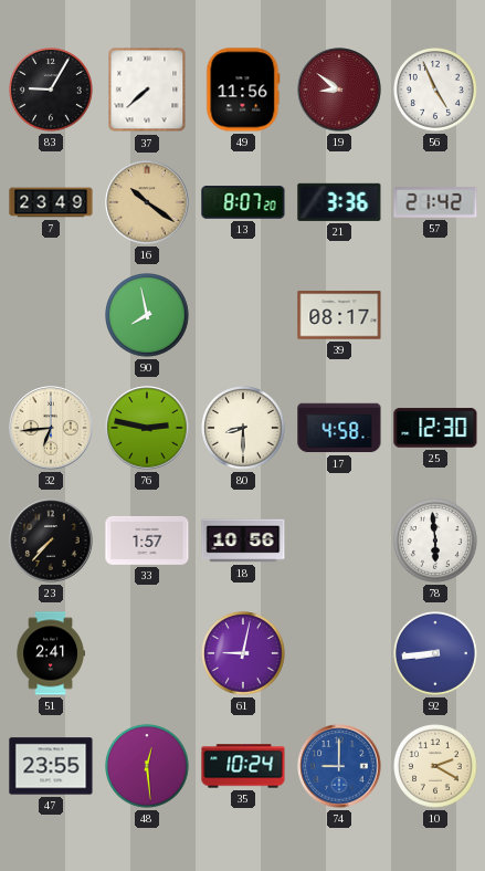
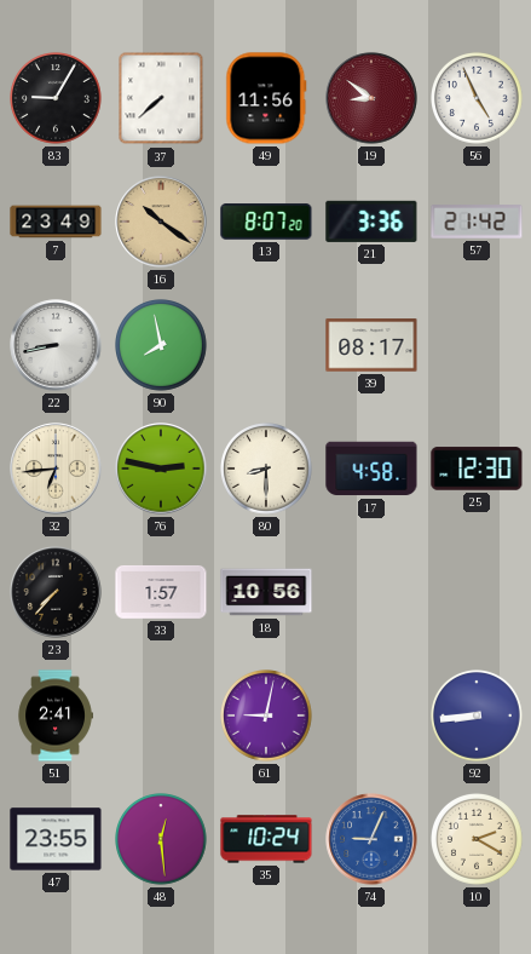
22: none -> 8:43
78: 5:59 -> none
74: 9:00 -> 9:04
